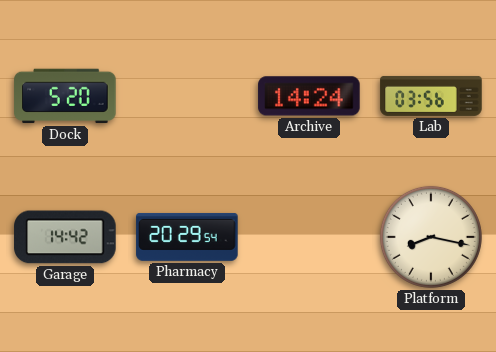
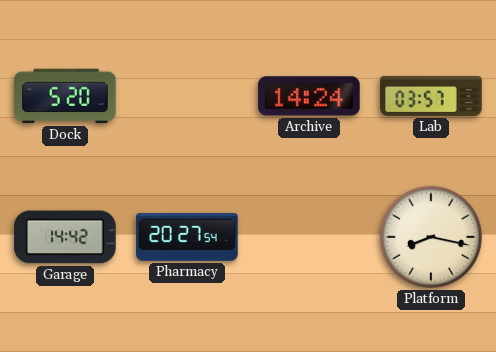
Lab: 03:56 -> 03:57
Pharmacy: 20:29 -> 20:27
